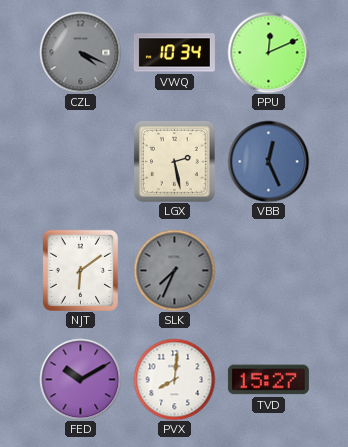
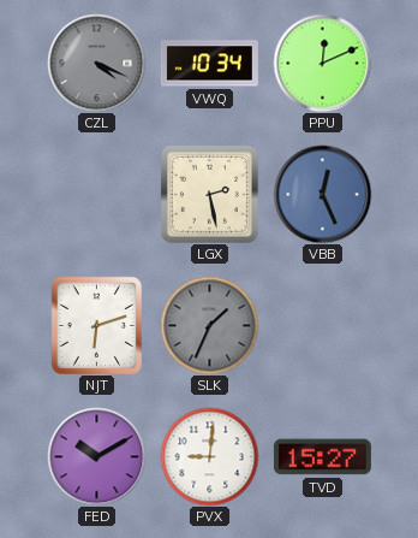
NJT: 6:09 -> 6:12
SLK: 7:34 -> 1:34
PVX: 8:01 -> 9:01
